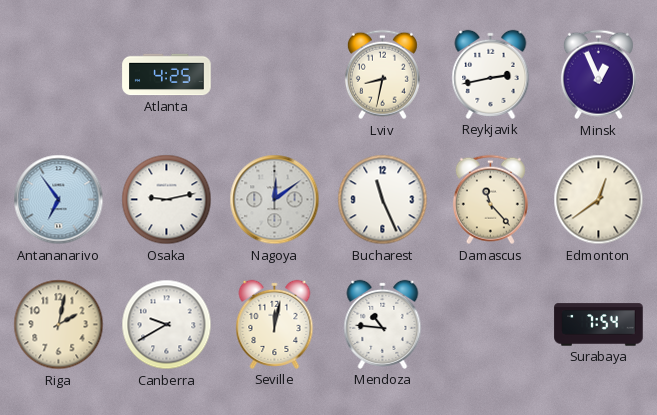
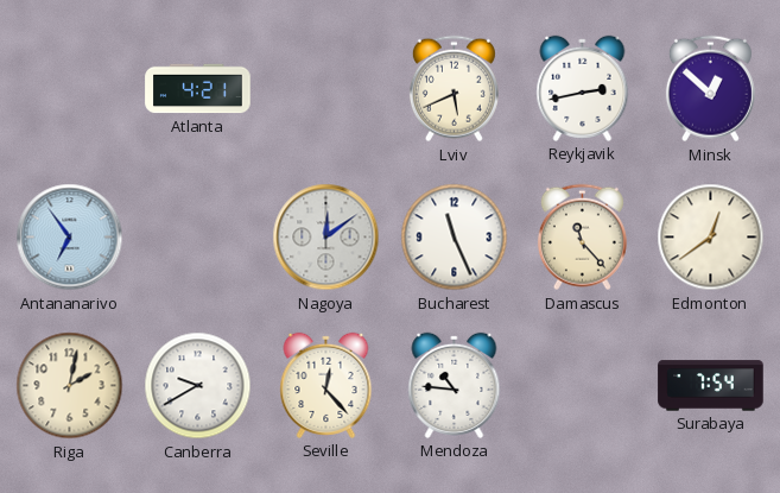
Atlanta: 4:25 -> 4:21
Lviv: 8:32 -> 5:41
Minsk: 12:56 -> 12:52
Osaka: 9:13 -> none
Seville: 12:02 -> 12:23
